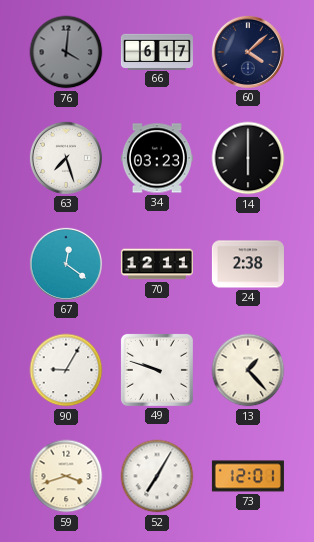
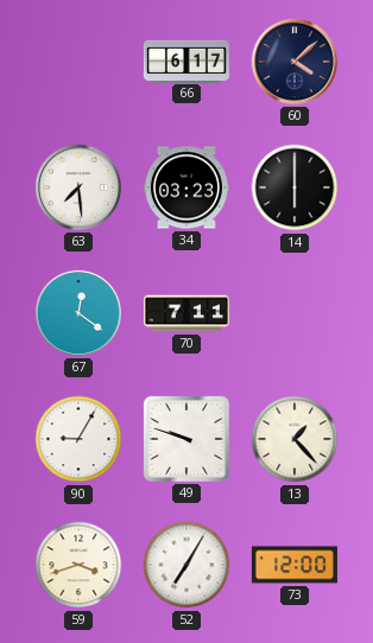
76: 4:01 -> none
63: 7:27 -> 7:29
70: 12:11 -> 7:11
24: 2:38 -> none
73: 12:01 -> 12:00
